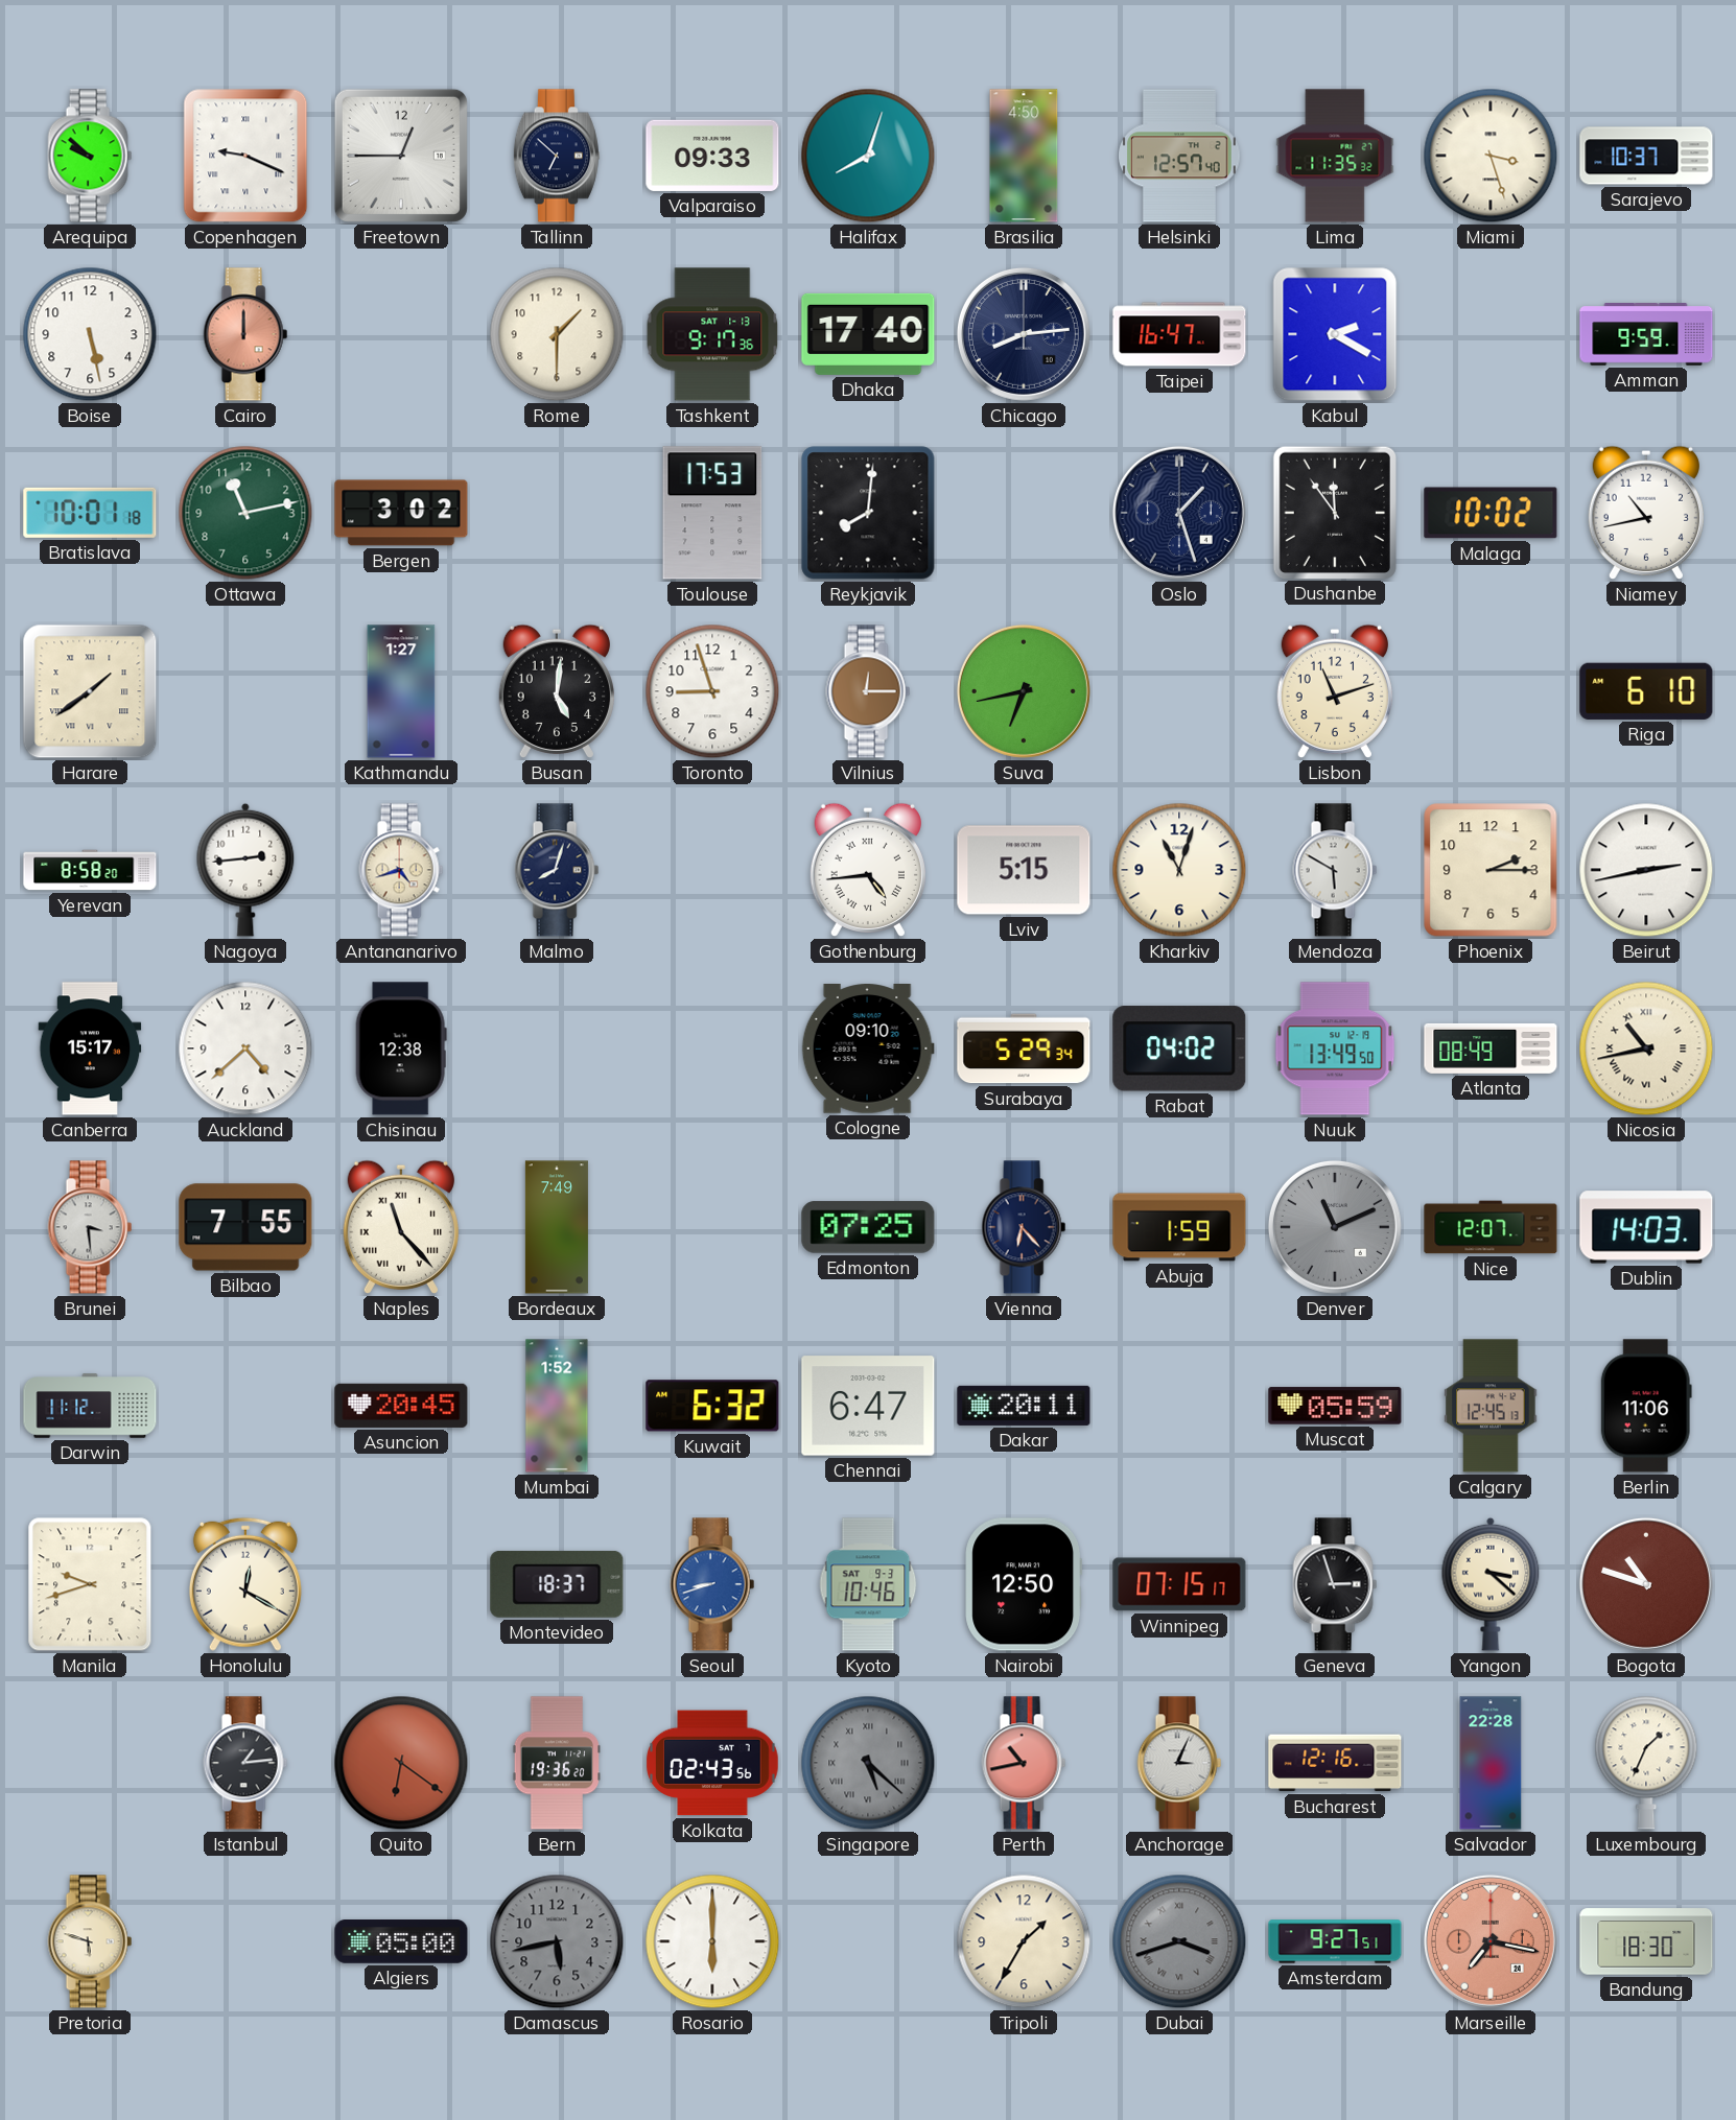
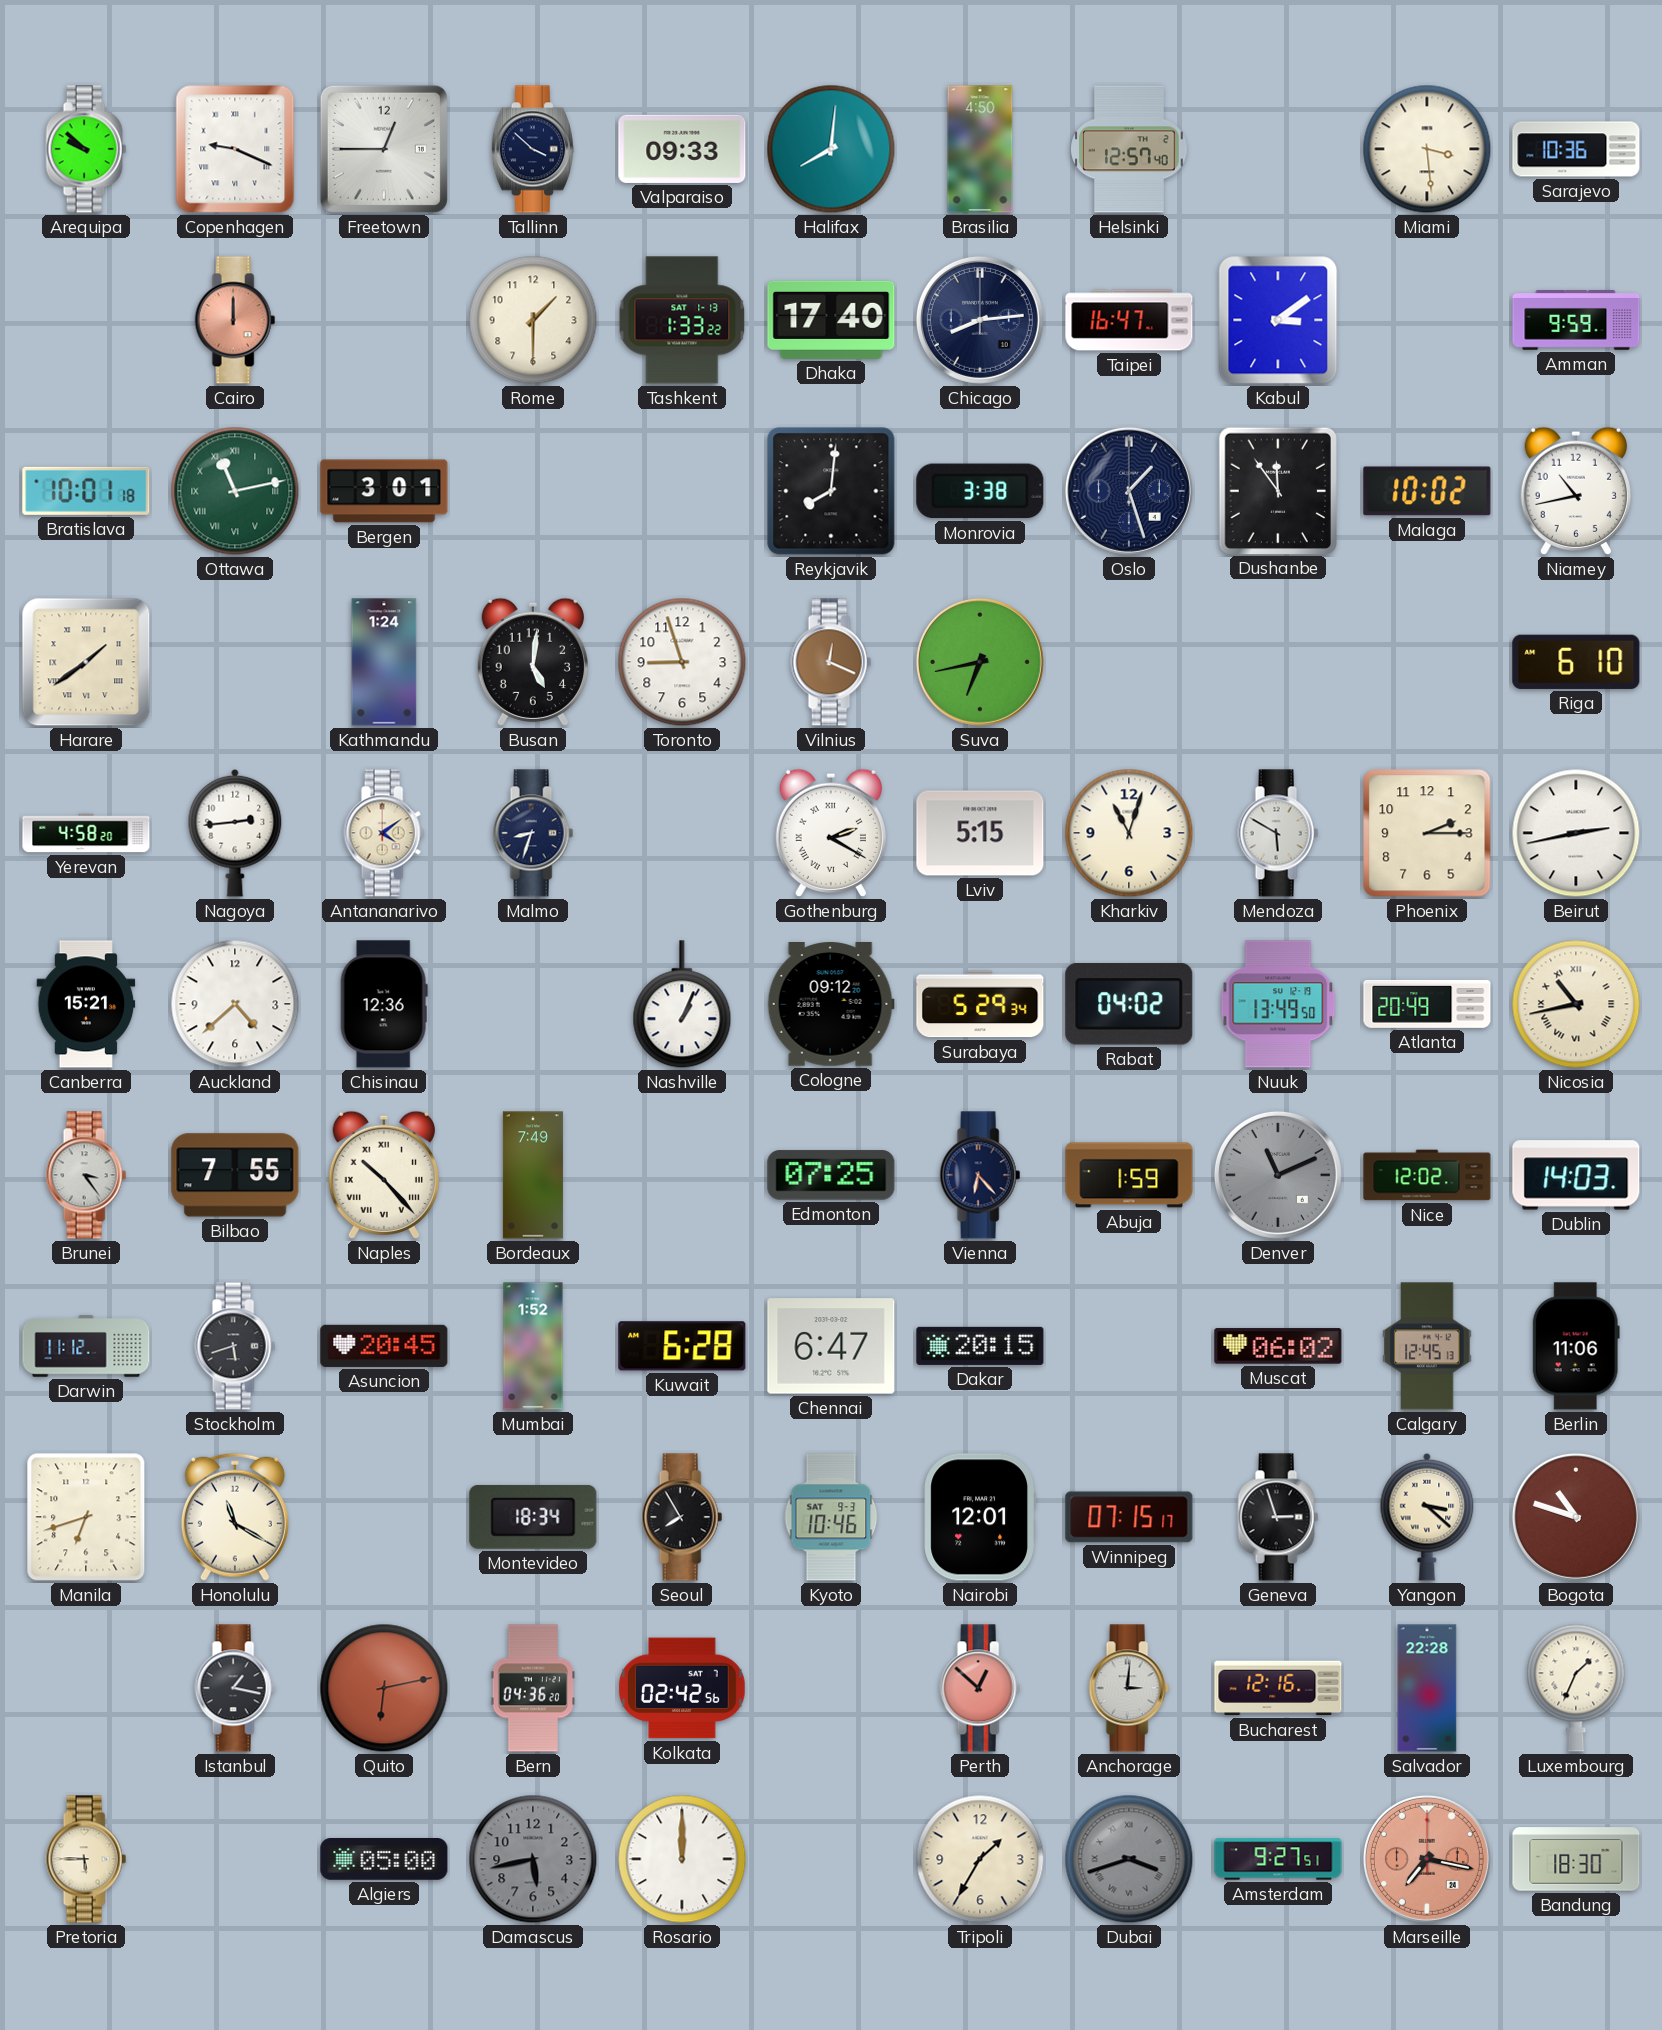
Tallinn: 6:52 -> 3:52
Halifax: 8:03 -> 8:01
Lima: 11:35 -> none
Miami: 3:27 -> 3:29
Sarajevo: 10:37 -> 10:36
Boise: 5:28 -> none
Tashkent: 9:17 -> 1:33
Kabul: 2:20 -> 3:09
Ottawa numerals: Arabic -> Roman
Bergen: 3:02 -> 3:01
Toulouse: 17:53 -> none
Monrovia: none -> 3:38
Kathmandu: 1:27 -> 1:24
Vilnius: 12:15 -> 12:19
Lisbon: 11:12 -> none
Yerevan: 8:58 -> 4:58
Antananarivo: 4:42 -> 4:09
Malmo: 8:03 -> 8:33
Gothenburg: 4:44 -> 2:20
Canberra: 15:17 -> 15:21
Chisinau: 12:38 -> 12:36
Nashville: none -> 1:04
Cologne: 09:10 -> 09:12
Atlanta: 08:49 -> 20:49
Brunei: 3:29 -> 3:24
Naples: 11:23 -> 10:23
Nice: 12:07 -> 12:02
Stockholm: none -> 5:42
Kuwait: 6:32 -> 6:28
Dakar: 20:11 -> 20:15
Muscat: 05:59 -> 06:02
Manila: 9:42 -> 6:42
Honolulu: 12:20 -> 11:20
Montevideo: 18:37 -> 18:34
Seoul: 8:42 -> 7:55
Seoul dial: blue -> black
Nairobi: 12:50 -> 12:01
Istanbul: 1:14 -> 1:17
Quito: 6:21 -> 6:13
Bern: 19:36 -> 04:36
Kolkata: 02:43 -> 02:42
Singapore: 5:22 -> none
Perth: 10:43 -> 12:52
Anchorage: 3:04 -> 3:01
Pretoria: 5:48 -> 5:45
Rosario: 6:00 -> 12:00
